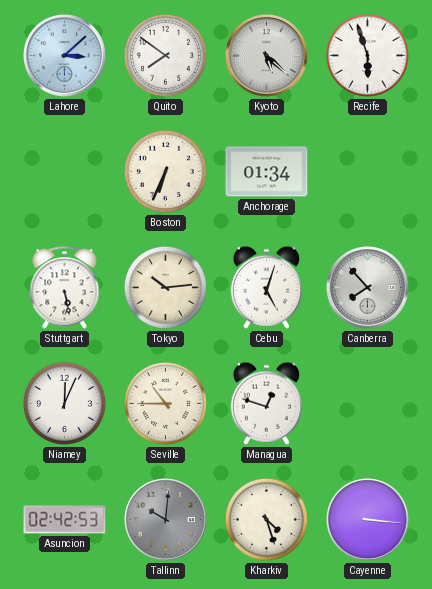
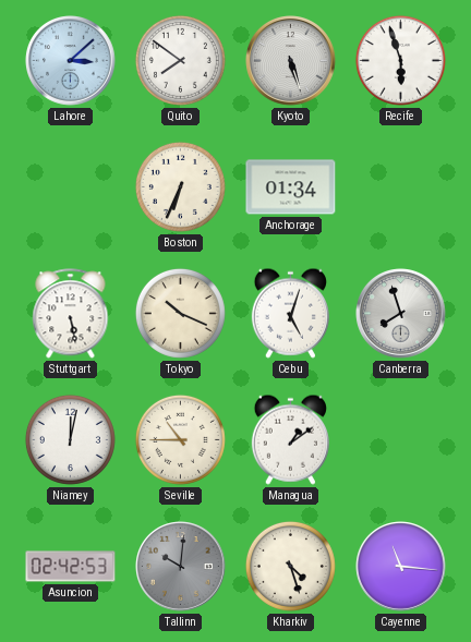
Kyoto: 5:22 -> 5:27
Tokyo: 10:14 -> 10:19
Canberra: 7:53 -> 7:57
Niamey: 12:04 -> 12:02
Managua: 12:48 -> 1:09
Cayenne: 3:16 -> 11:16
